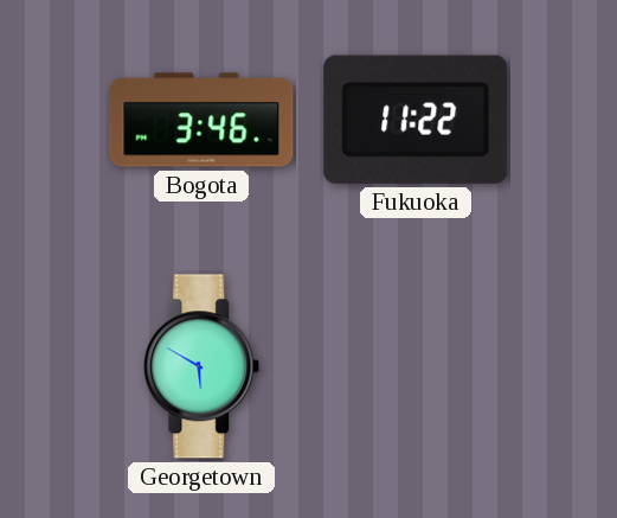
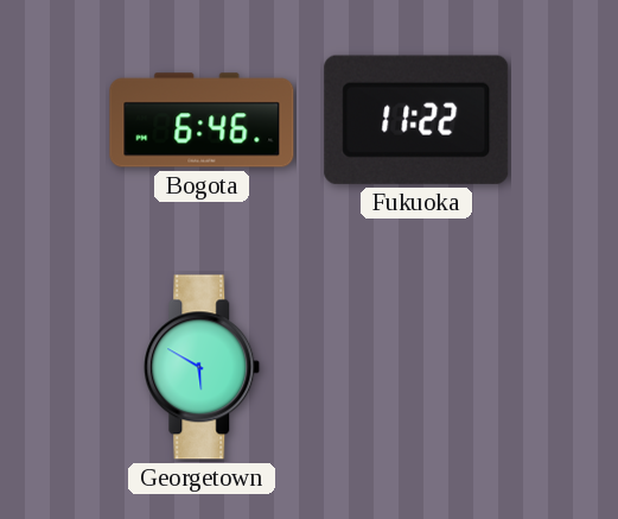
Bogota: 3:46 -> 6:46
